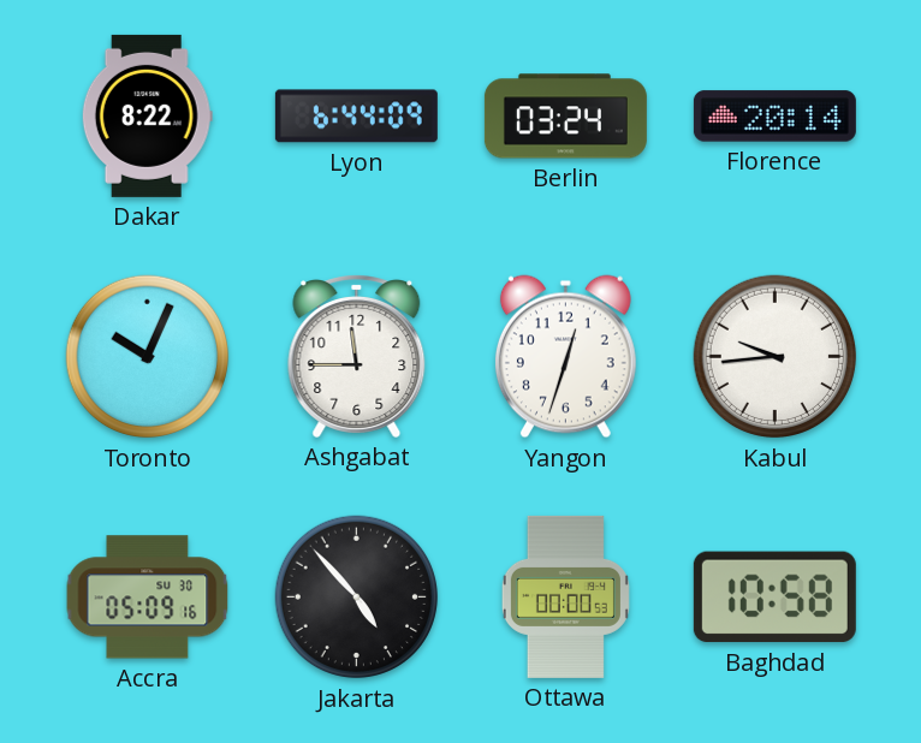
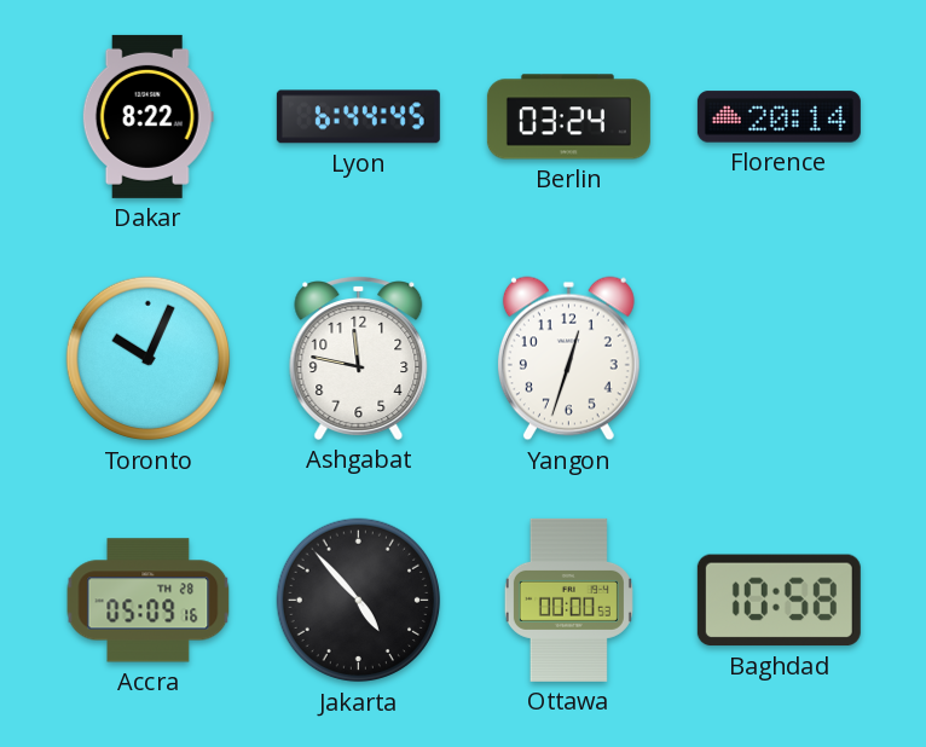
Lyon: 6:44:09 -> 6:44:45
Ashgabat: 11:45 -> 11:47
Kabul: 9:44 -> none
Accra date: SU 30 -> TH 28
